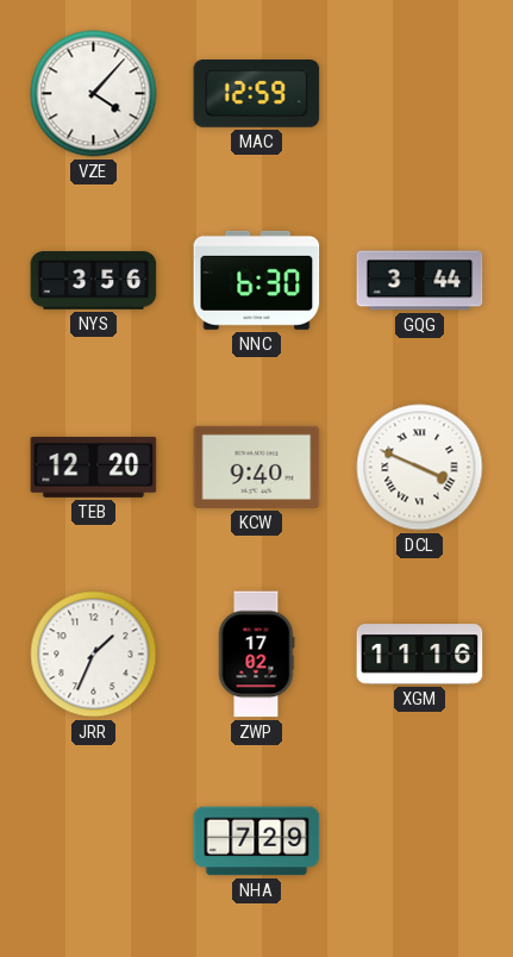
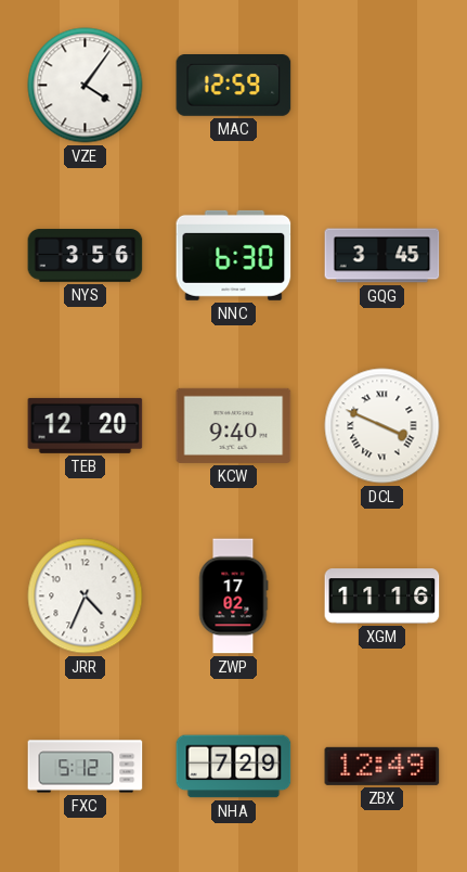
VZE: 4:07 -> 4:06
GQG: 3:44 -> 3:45
JRR: 1:34 -> 4:34
FXC: none -> 5:12
ZBX: none -> 12:49
